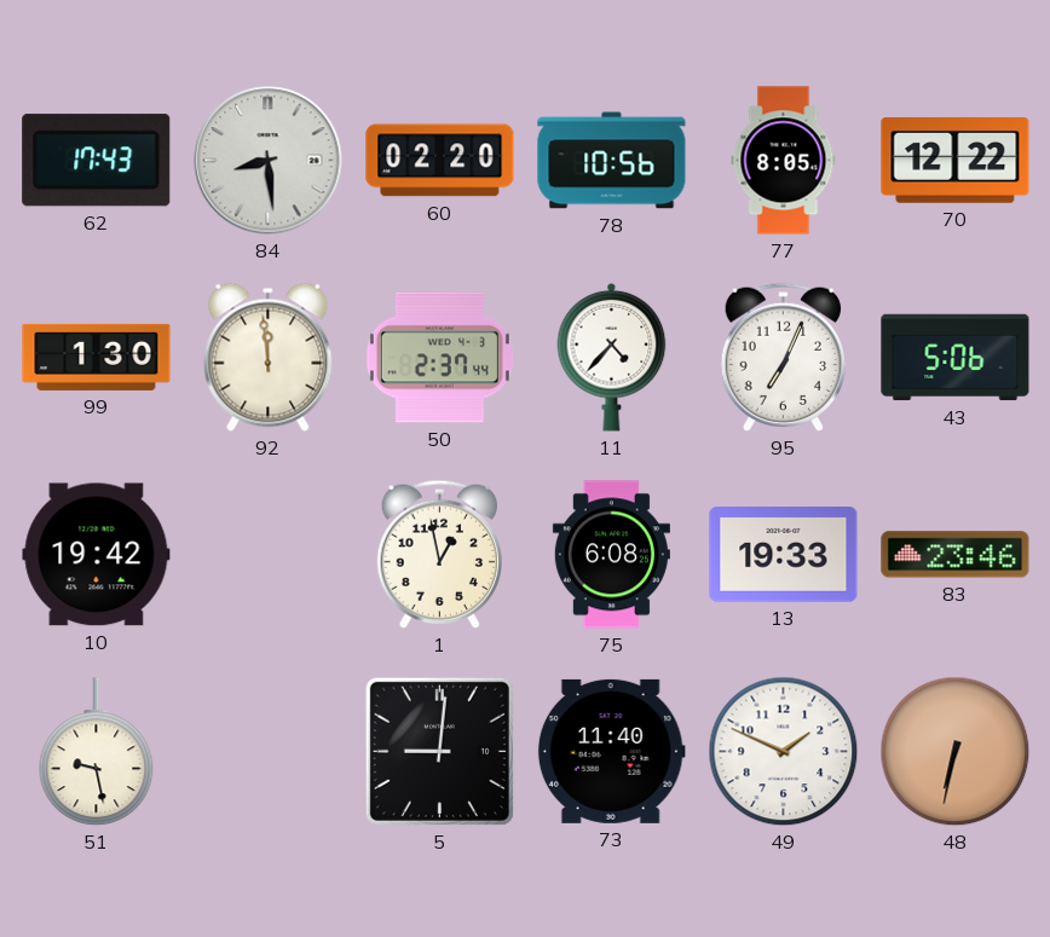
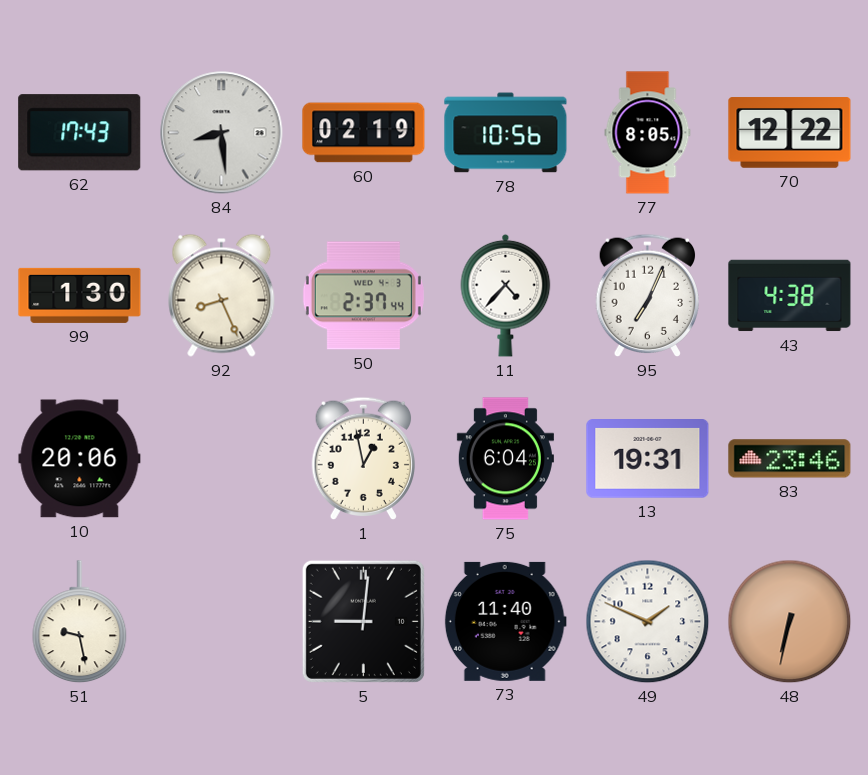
60: 02:20 -> 02:19
92: 11:59 -> 8:26
43: 5:06 -> 4:38
10: 19:42 -> 20:06
75: 6:08 -> 6:04
13: 19:33 -> 19:31
